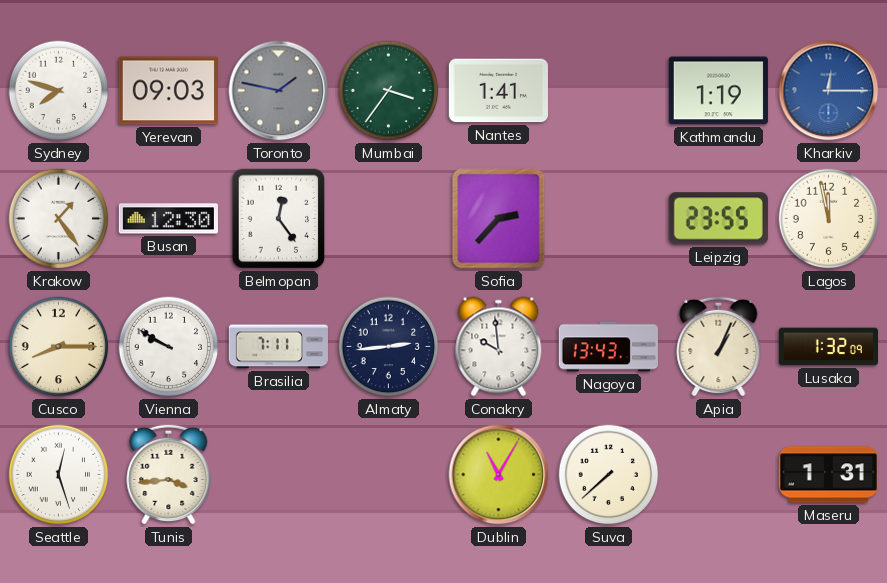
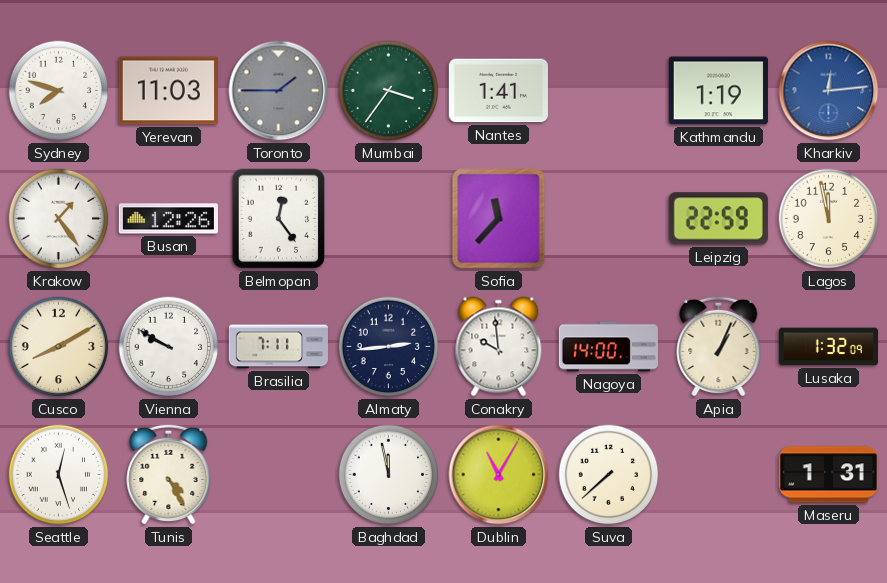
Yerevan: 09:03 -> 11:03
Toronto: 1:47 -> 1:45
Kharkiv: 12:15 -> 12:14
Busan: 12:30 -> 12:26
Sofia: 2:37 -> 11:37
Leipzig: 23:55 -> 22:59
Cusco: 8:15 -> 8:10
Nagoya: 13:43 -> 14:00
Tunis: 3:44 -> 4:25
Baghdad: none -> 11:58
